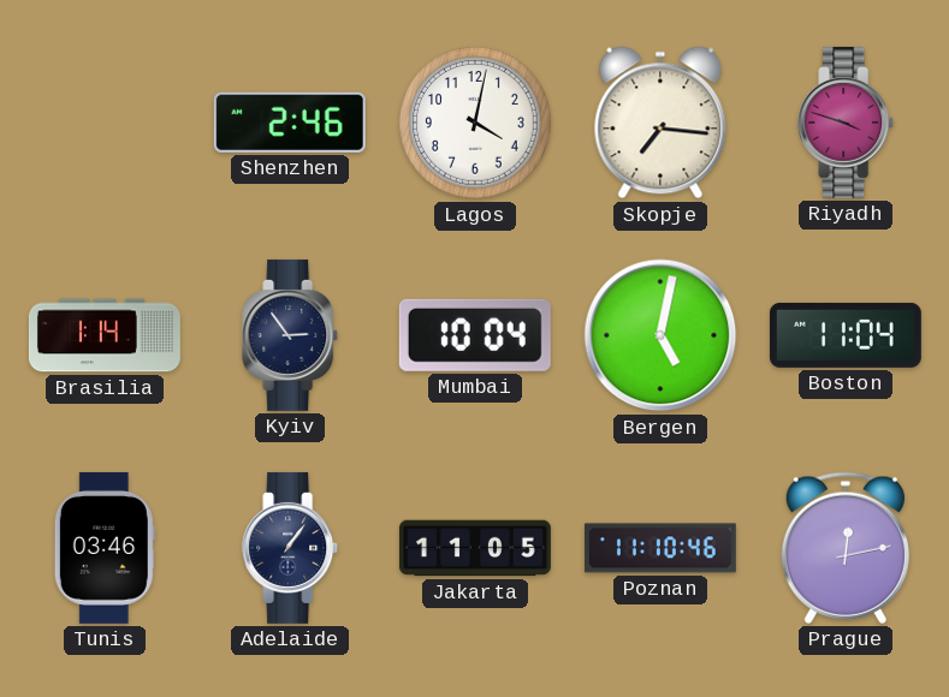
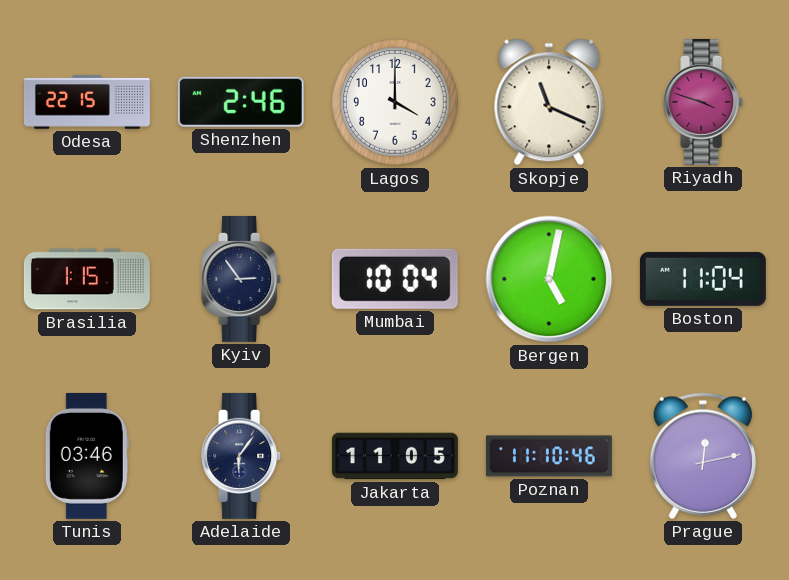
Odesa: none -> 22:15
Lagos: 4:02 -> 4:00
Skopje: 7:16 -> 11:19
Brasilia: 1:14 -> 1:15
Adelaide: 1:06 -> 6:06
